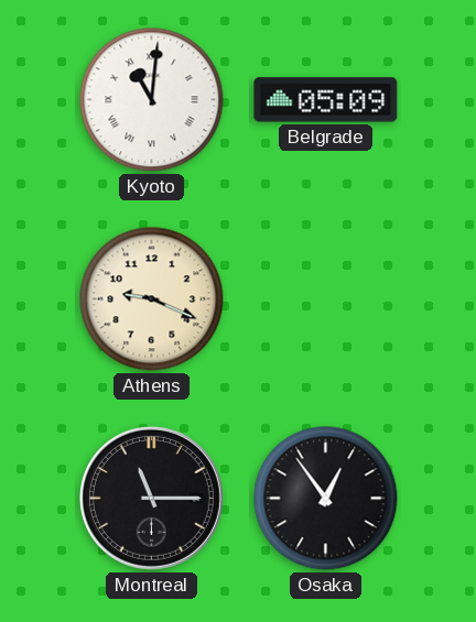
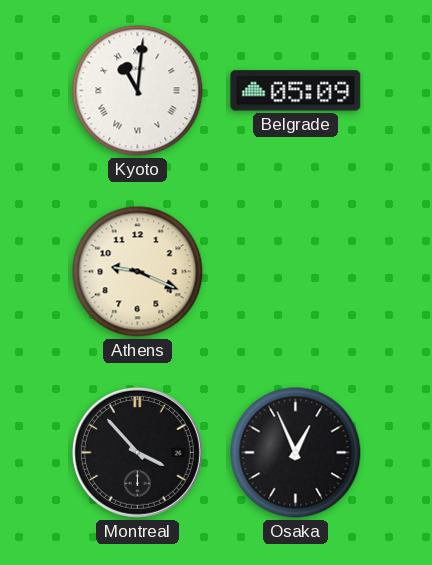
Montreal: 11:15 -> 3:53
Osaka: 12:54 -> 12:56
